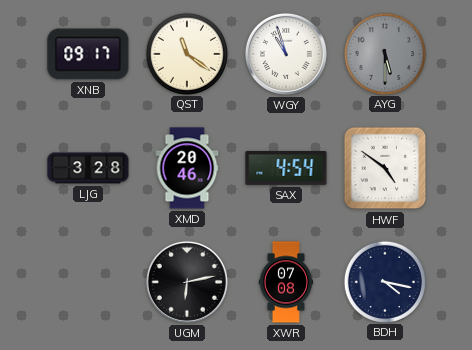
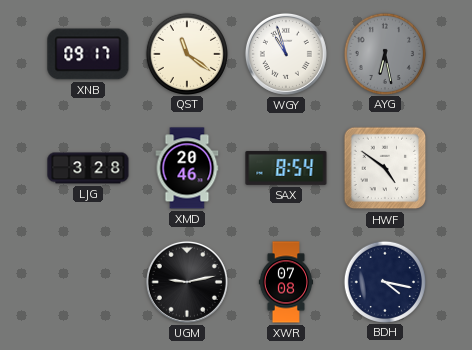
AYG: 5:30 -> 6:28
SAX: 4:54 -> 8:54
UGM: 6:13 -> 9:13
